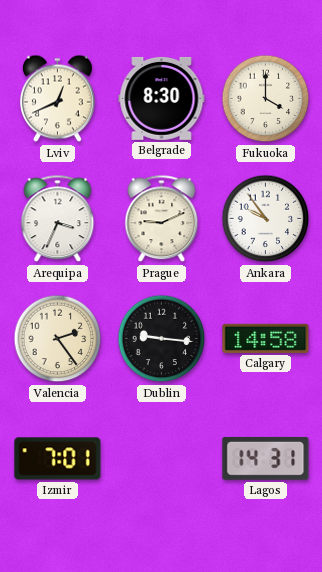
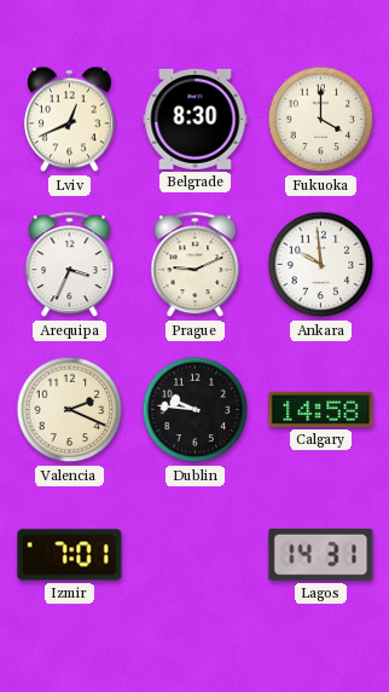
Ankara: 9:54 -> 9:59
Valencia: 2:24 -> 2:19
Dublin: 9:16 -> 9:46
